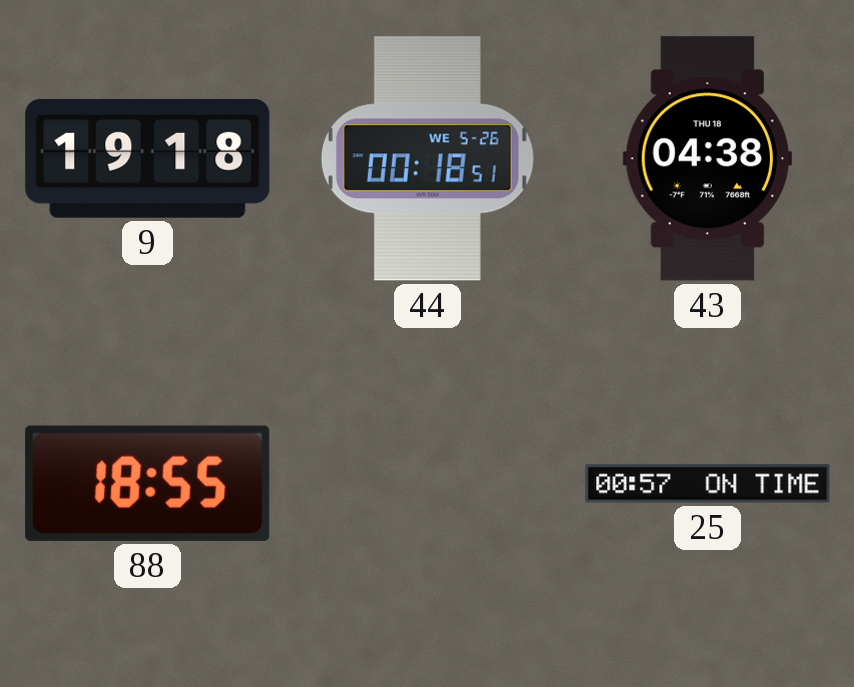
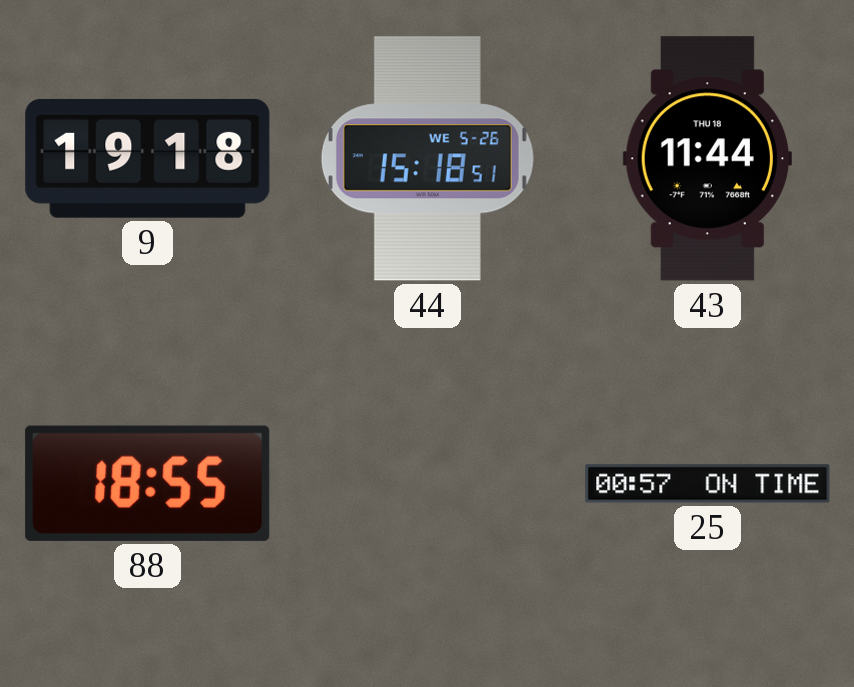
44: 00:18 -> 15:18
43: 04:38 -> 11:44
